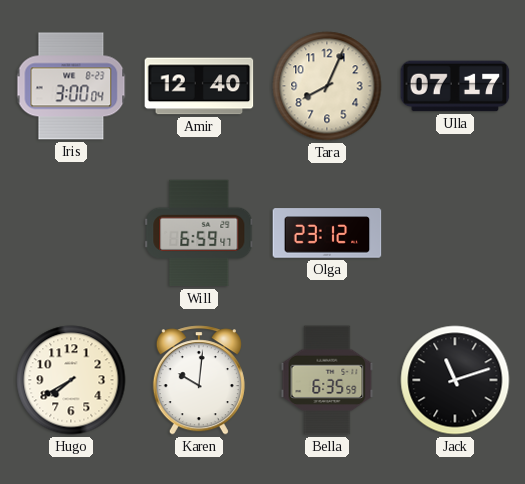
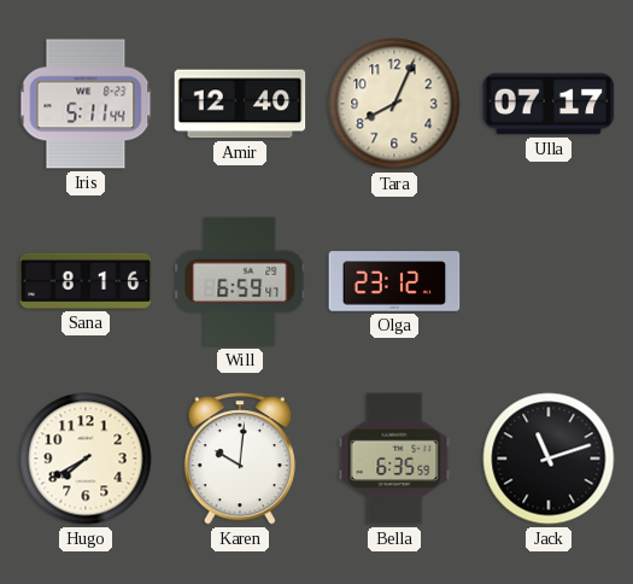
Iris: 3:00 -> 5:11
Sana: none -> 8:16
